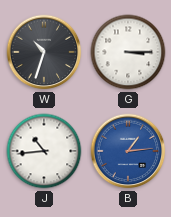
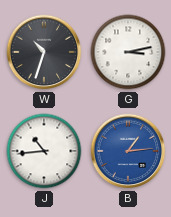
G: 3:15 -> 3:13
